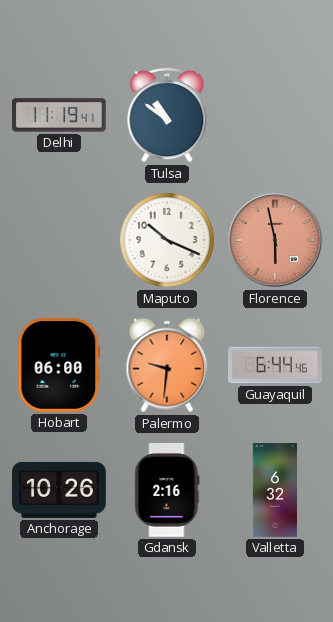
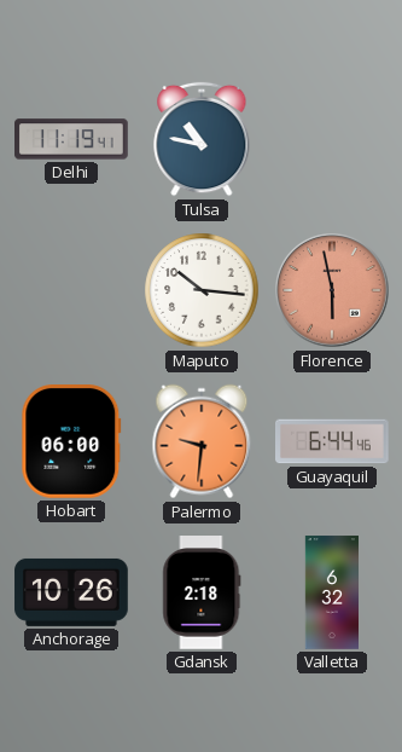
Tulsa: 10:51 -> 10:47
Maputo: 10:19 -> 10:16
Gdansk: 2:16 -> 2:18
